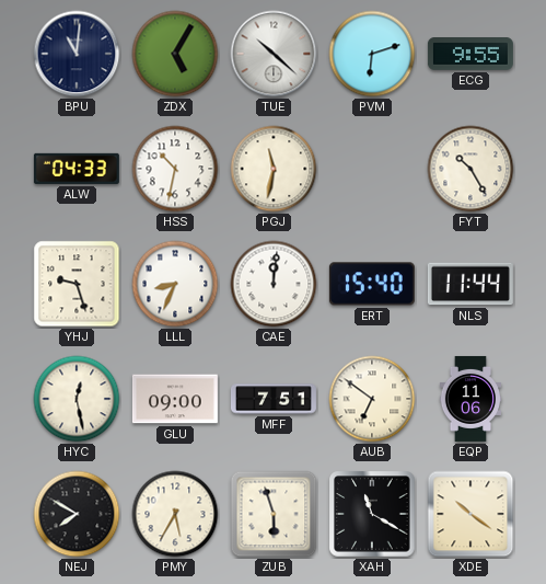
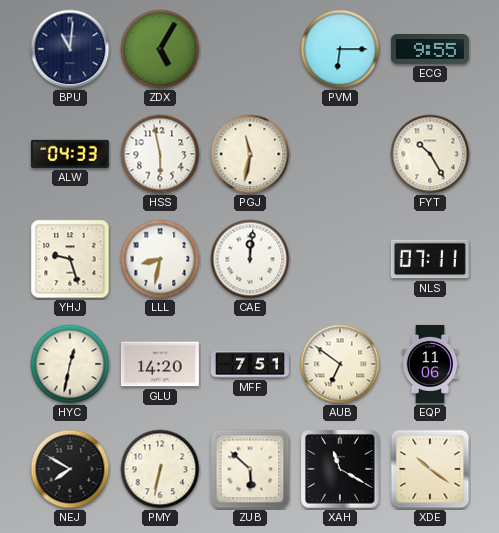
TUE: 10:22 -> none
PVM: 6:12 -> 6:15
HSS: 10:32 -> 5:58
LLL: 8:34 -> 8:32
ERT: 15:40 -> none
NLS: 11:44 -> 07:11
HYC: 12:28 -> 12:32
GLU: 09:00 -> 14:20
PMY: 5:35 -> 6:32
ZUB: 5:57 -> 5:52
